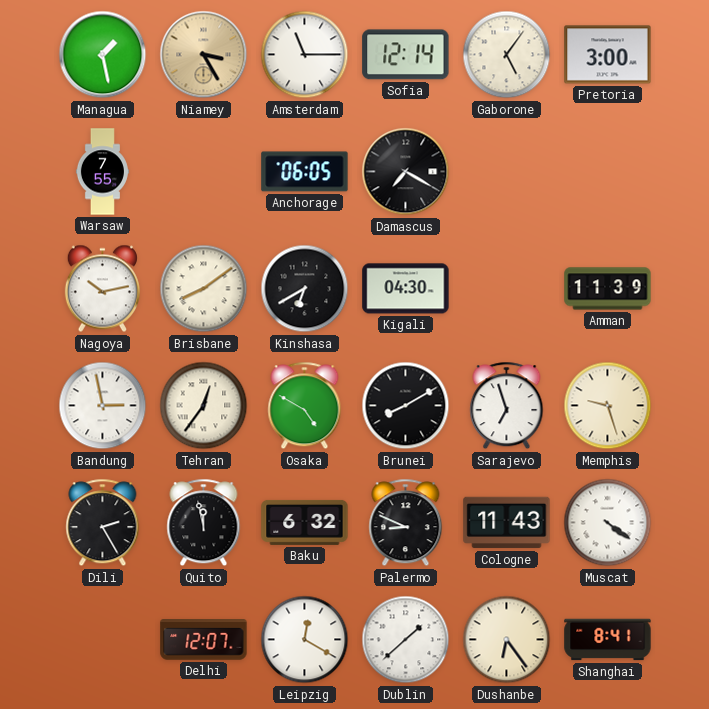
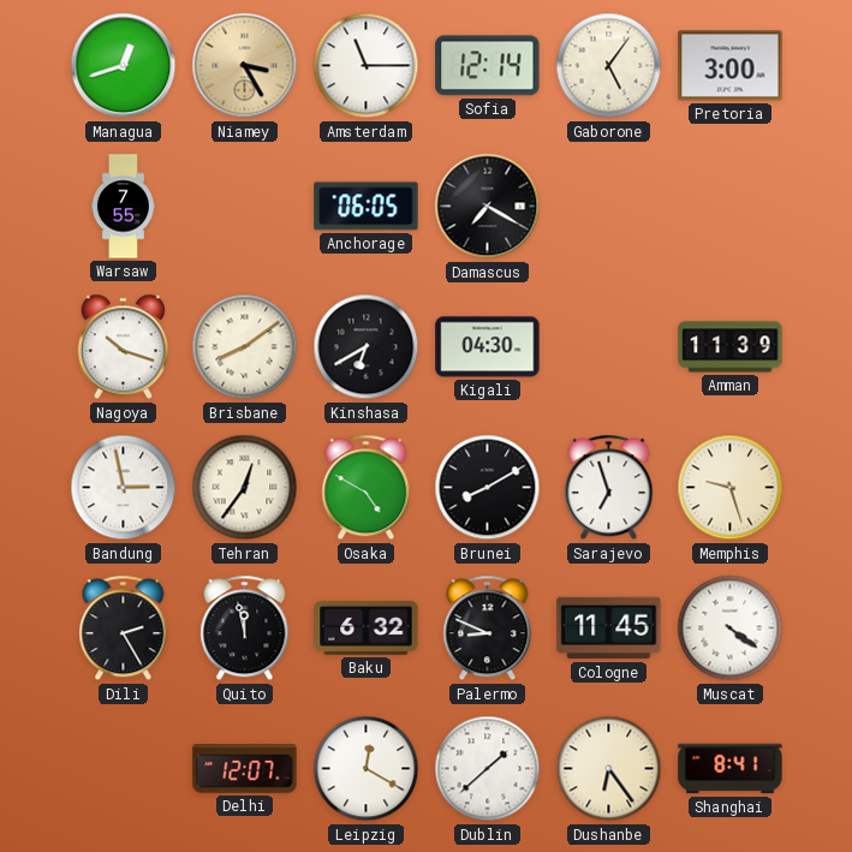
Managua: 1:28 -> 12:42
Nagoya: 10:13 -> 10:18
Cologne: 11:43 -> 11:45
